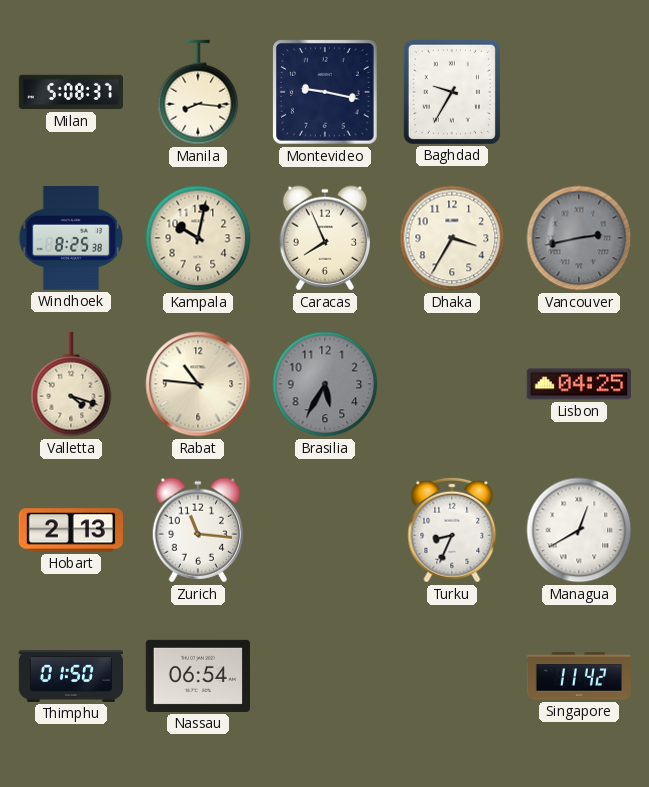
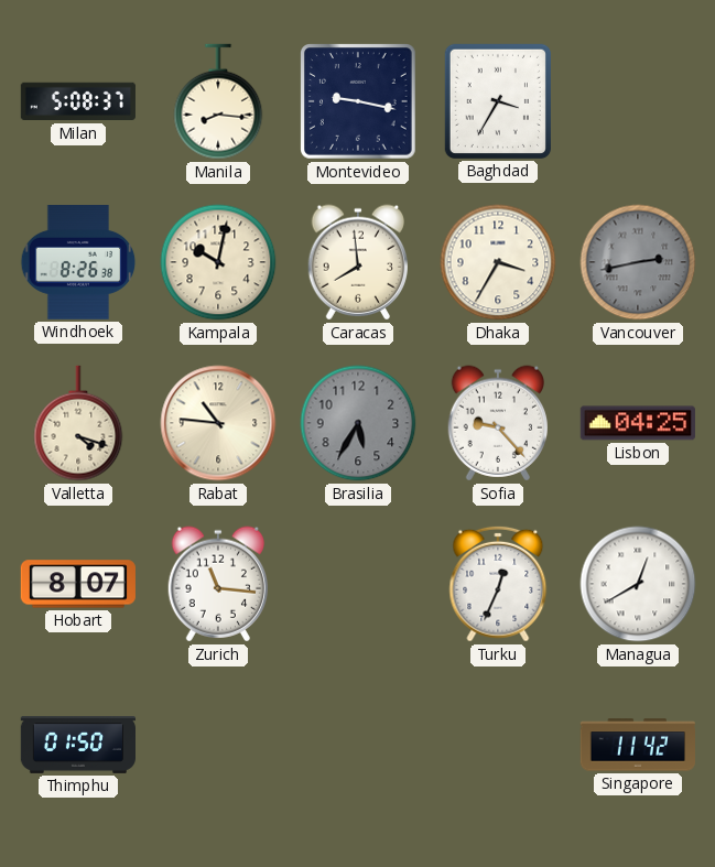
Baghdad: 9:35 -> 3:35
Windhoek: 8:25 -> 8:26
Caracas: 7:56 -> 7:59
Sofia: none -> 9:23
Hobart: 2:13 -> 8:07
Turku: 8:34 -> 12:34
Nassau: 06:54 -> none
